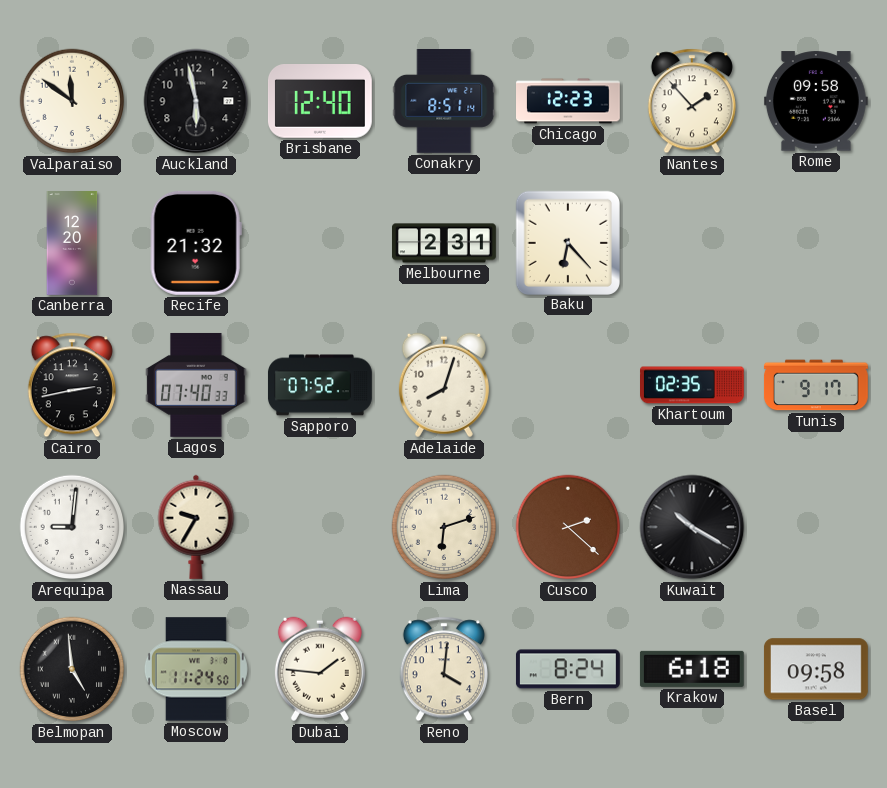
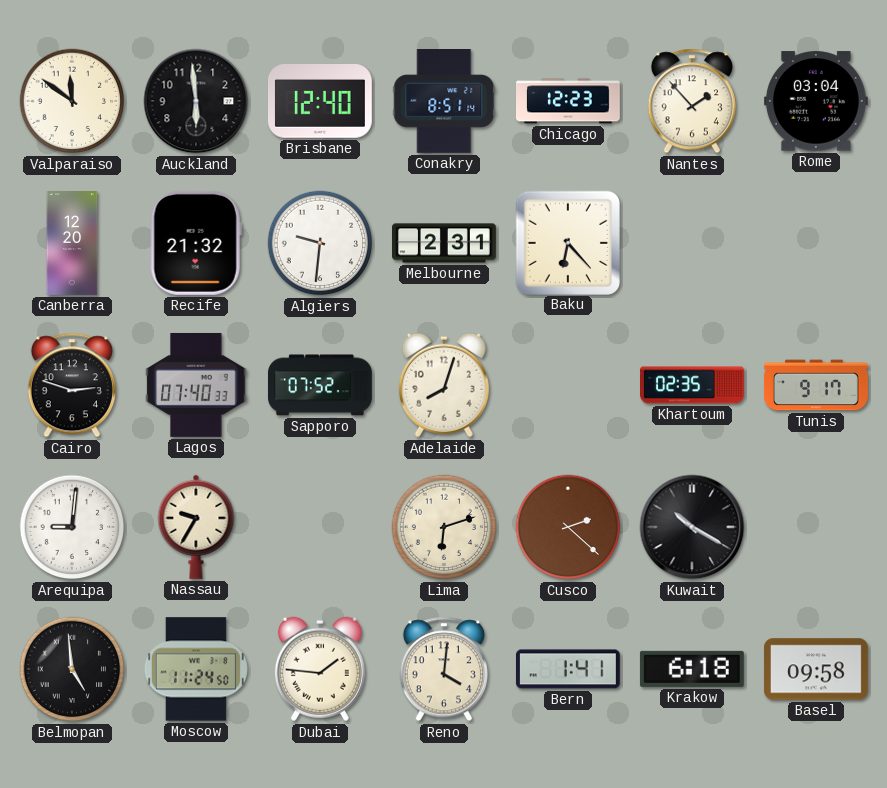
Auckland: 5:58 -> 5:59
Rome: 09:58 -> 03:04
Algiers: none -> 9:31
Cairo: 2:43 -> 2:48
Bern: 8:24 -> 1:41
